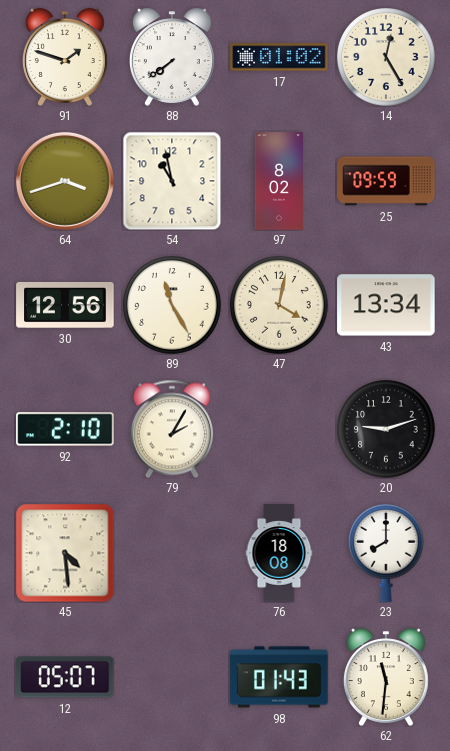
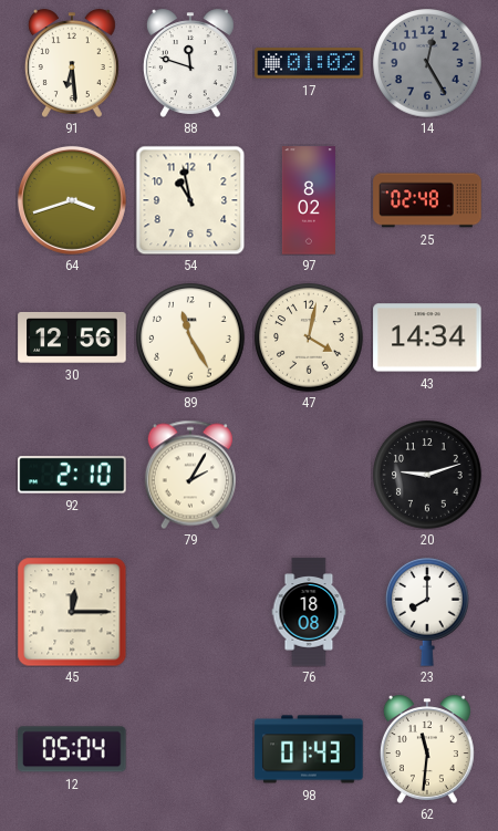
91: 1:48 -> 6:29
88: 7:39 -> 11:48
14 dial: cream -> grey
25: 09:59 -> 02:48
43: 13:34 -> 14:34
45: 4:29 -> 12:15
12: 05:07 -> 05:04
